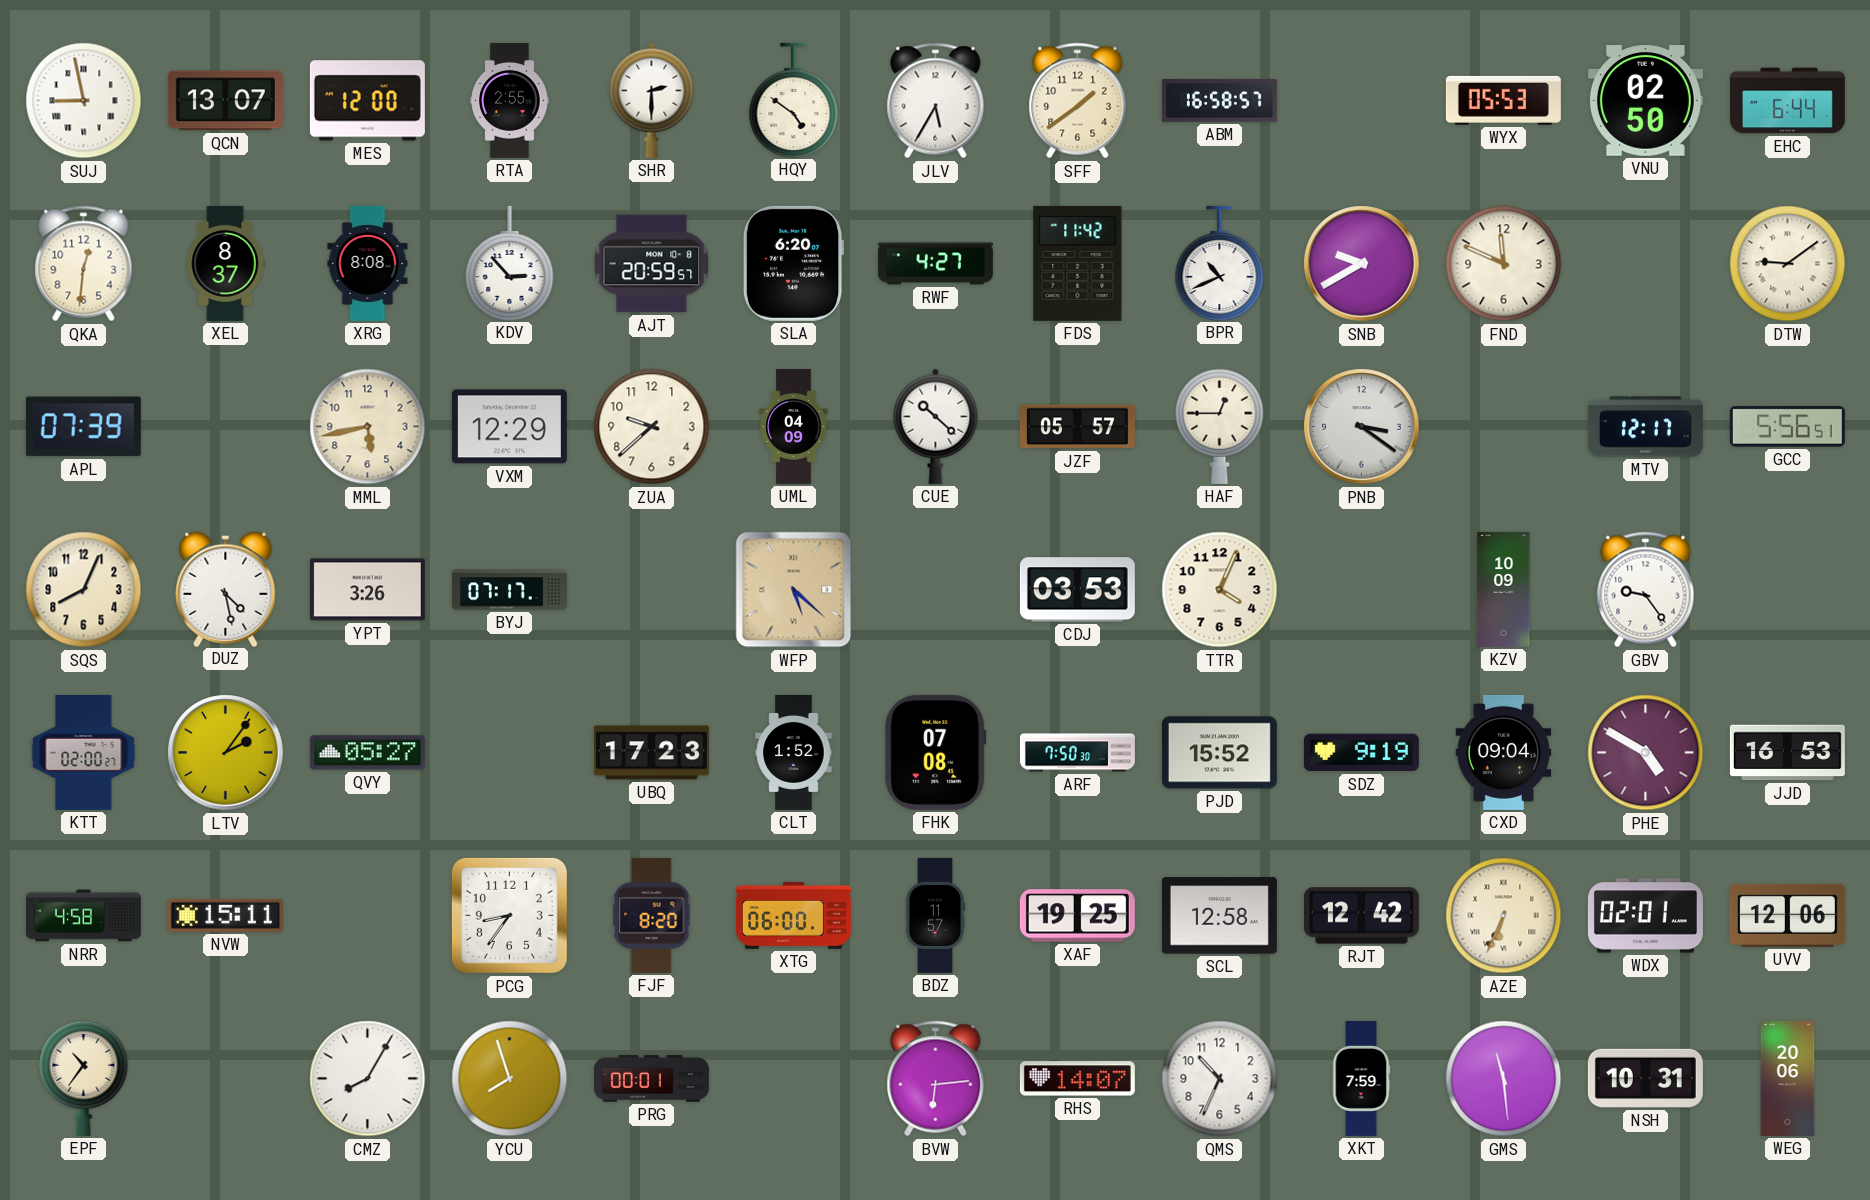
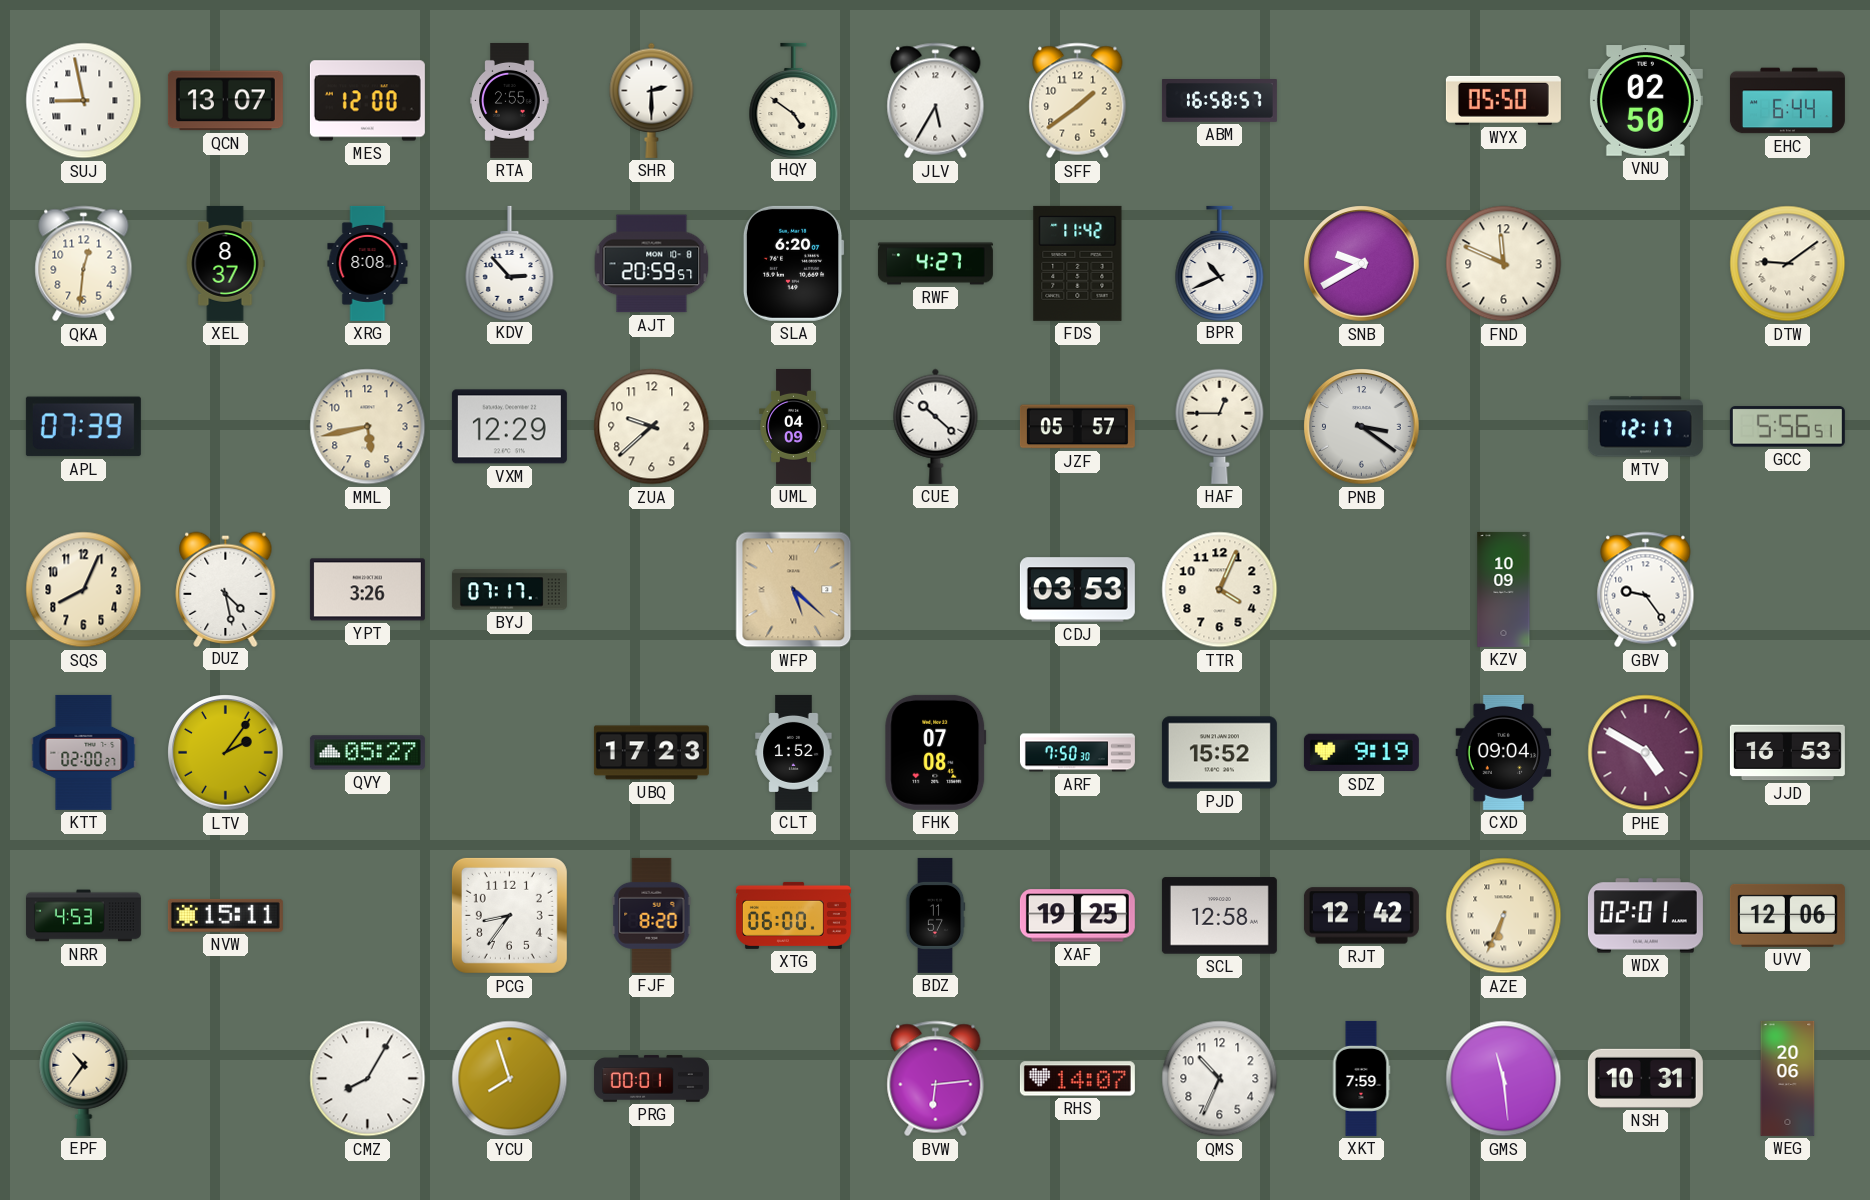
WYX: 05:53 -> 05:50
NRR: 4:58 -> 4:53
